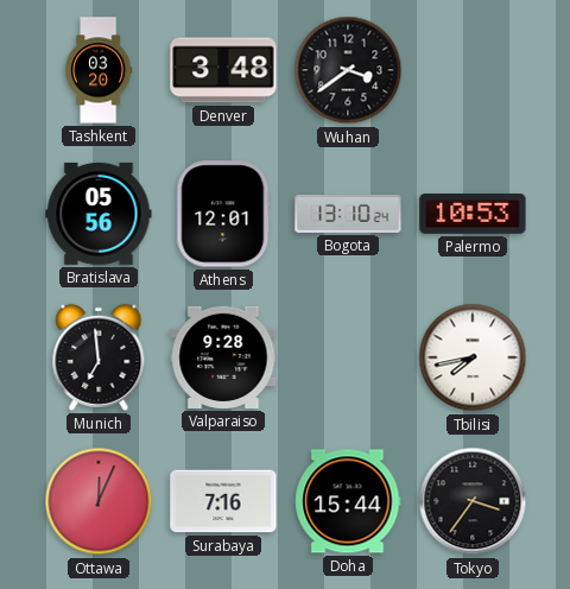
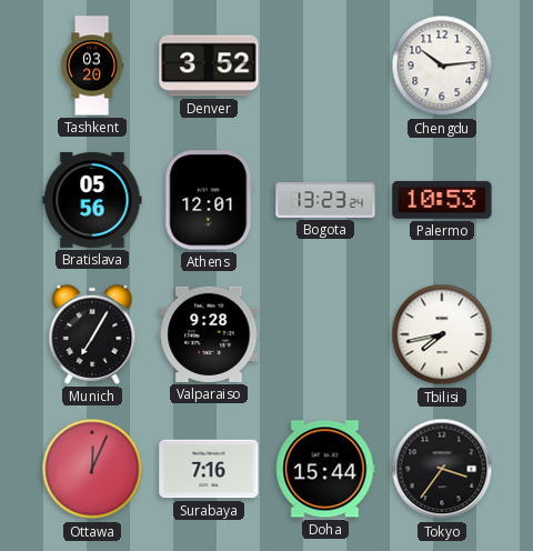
Denver: 3:48 -> 3:52
Wuhan: 3:39 -> none
Chengdu: none -> 10:14
Bogota: 13:10 -> 13:23
Munich: 6:59 -> 7:05
